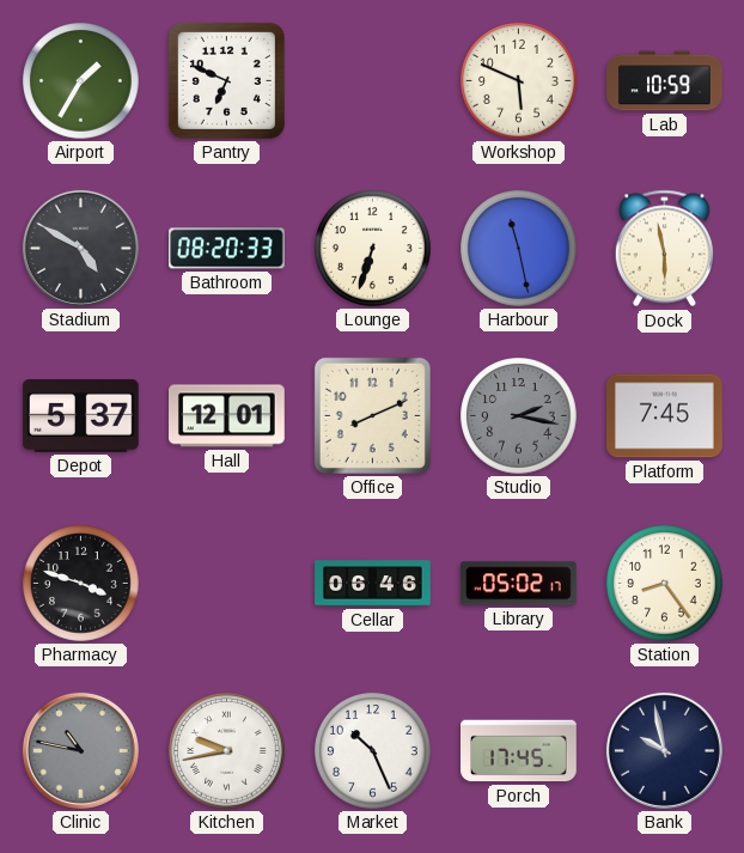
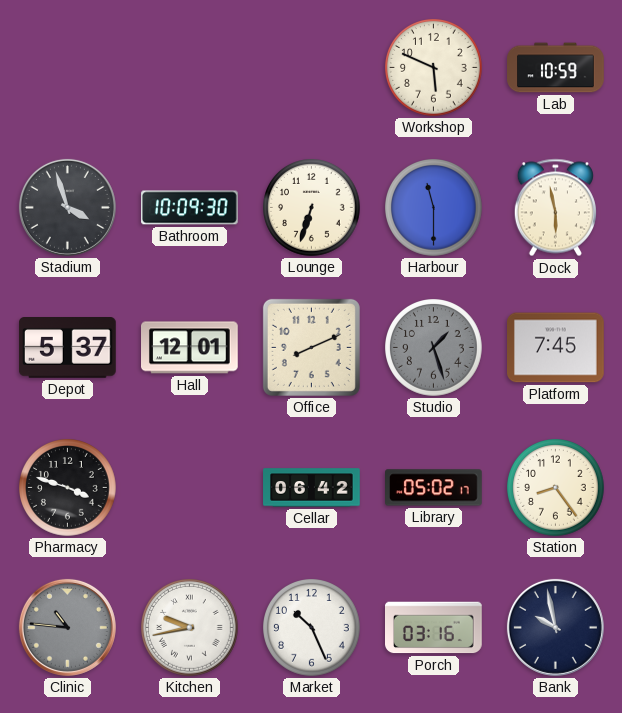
Airport: 1:35 -> none
Pantry: 6:49 -> none
Stadium: 4:50 -> 3:57
Bathroom: 08:20 -> 10:09
Harbour: 11:28 -> 11:30
Studio: 2:17 -> 1:27
Cellar: 06:46 -> 06:42
Clinic: 10:47 -> 10:46
Porch: 17:45 -> 03:16
